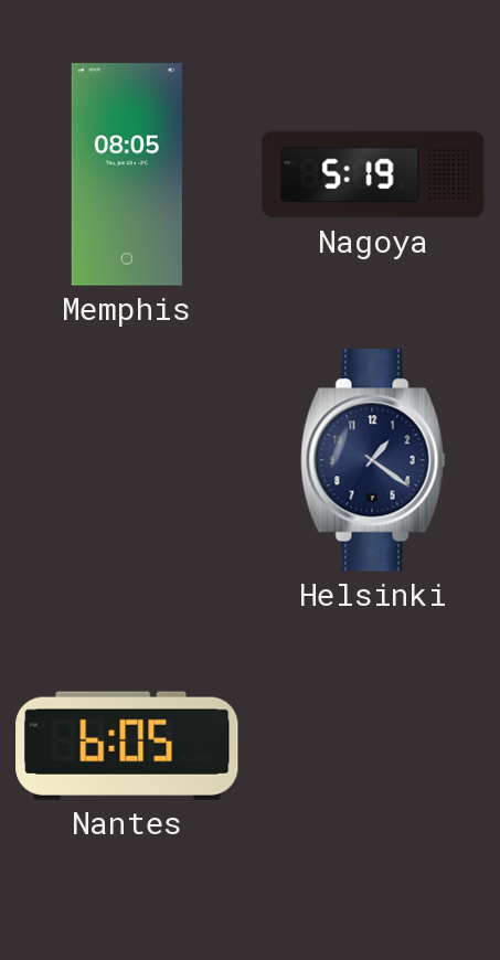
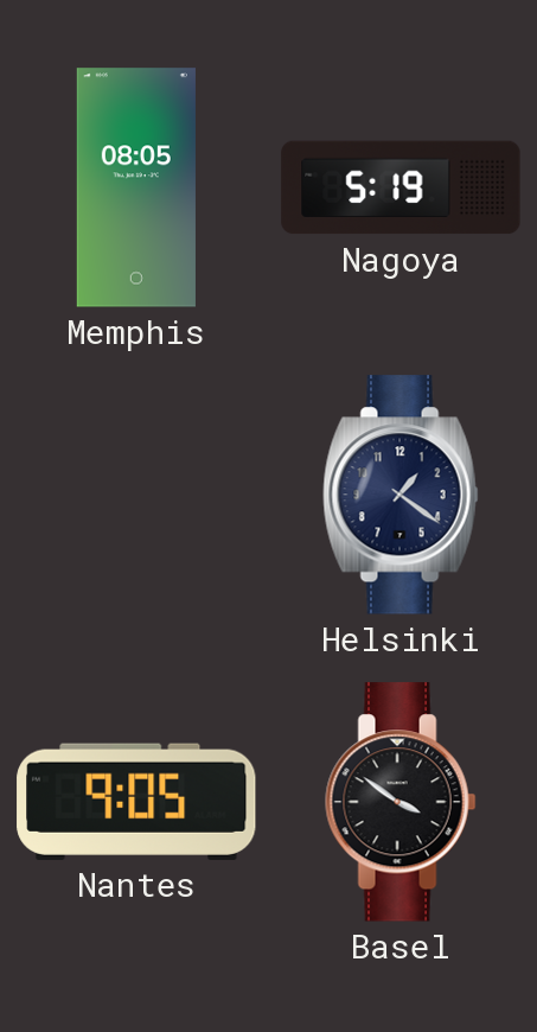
Nantes: 6:05 -> 9:05
Basel: none -> 3:51
